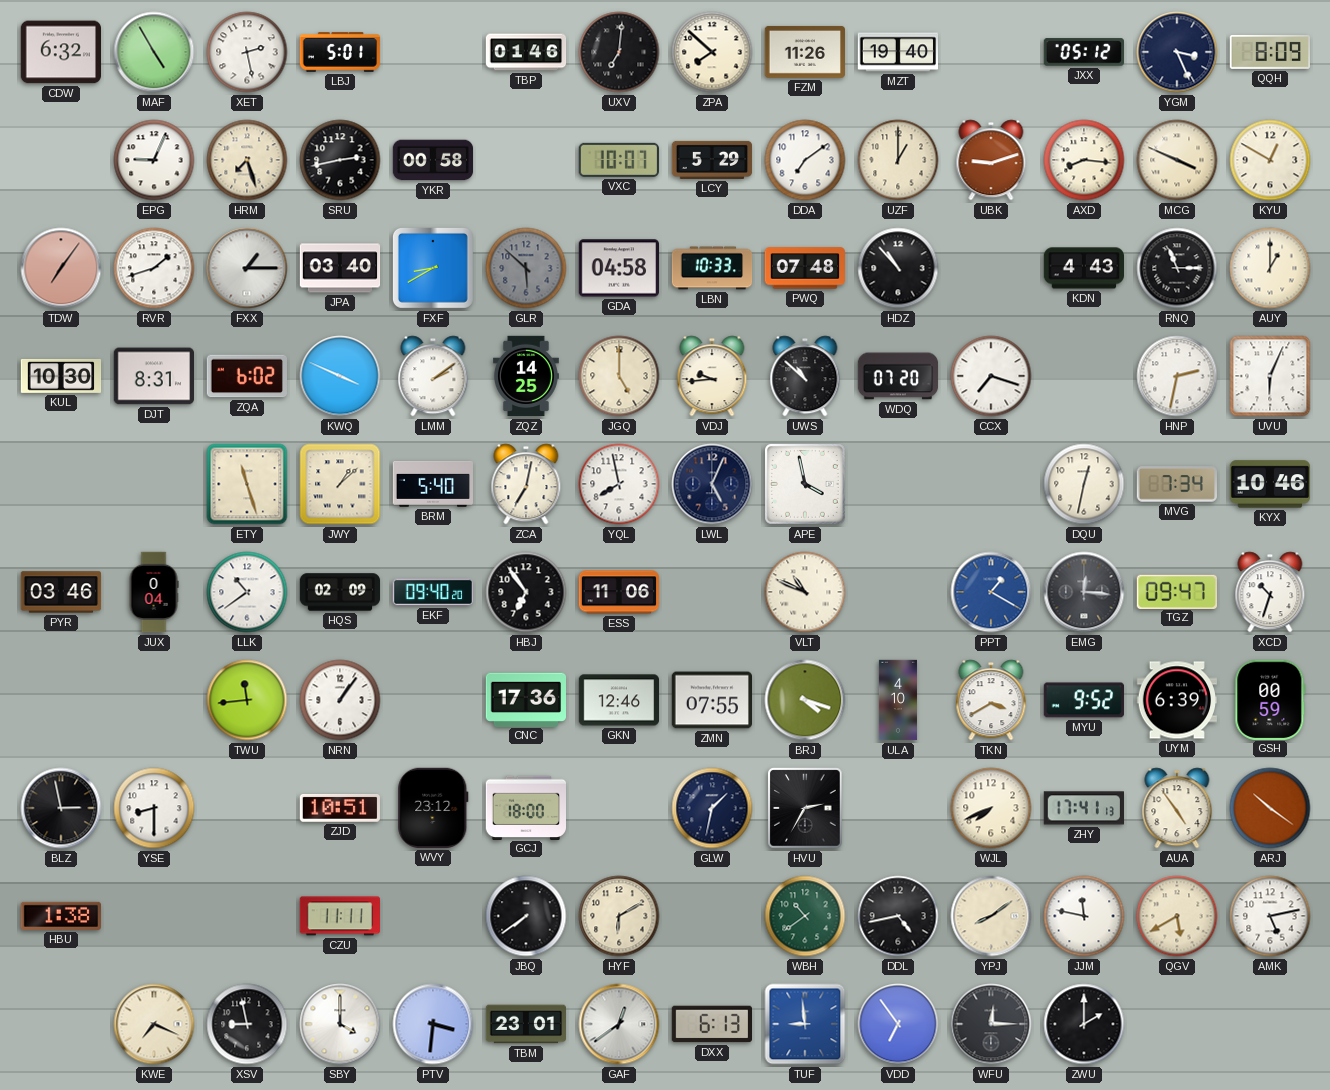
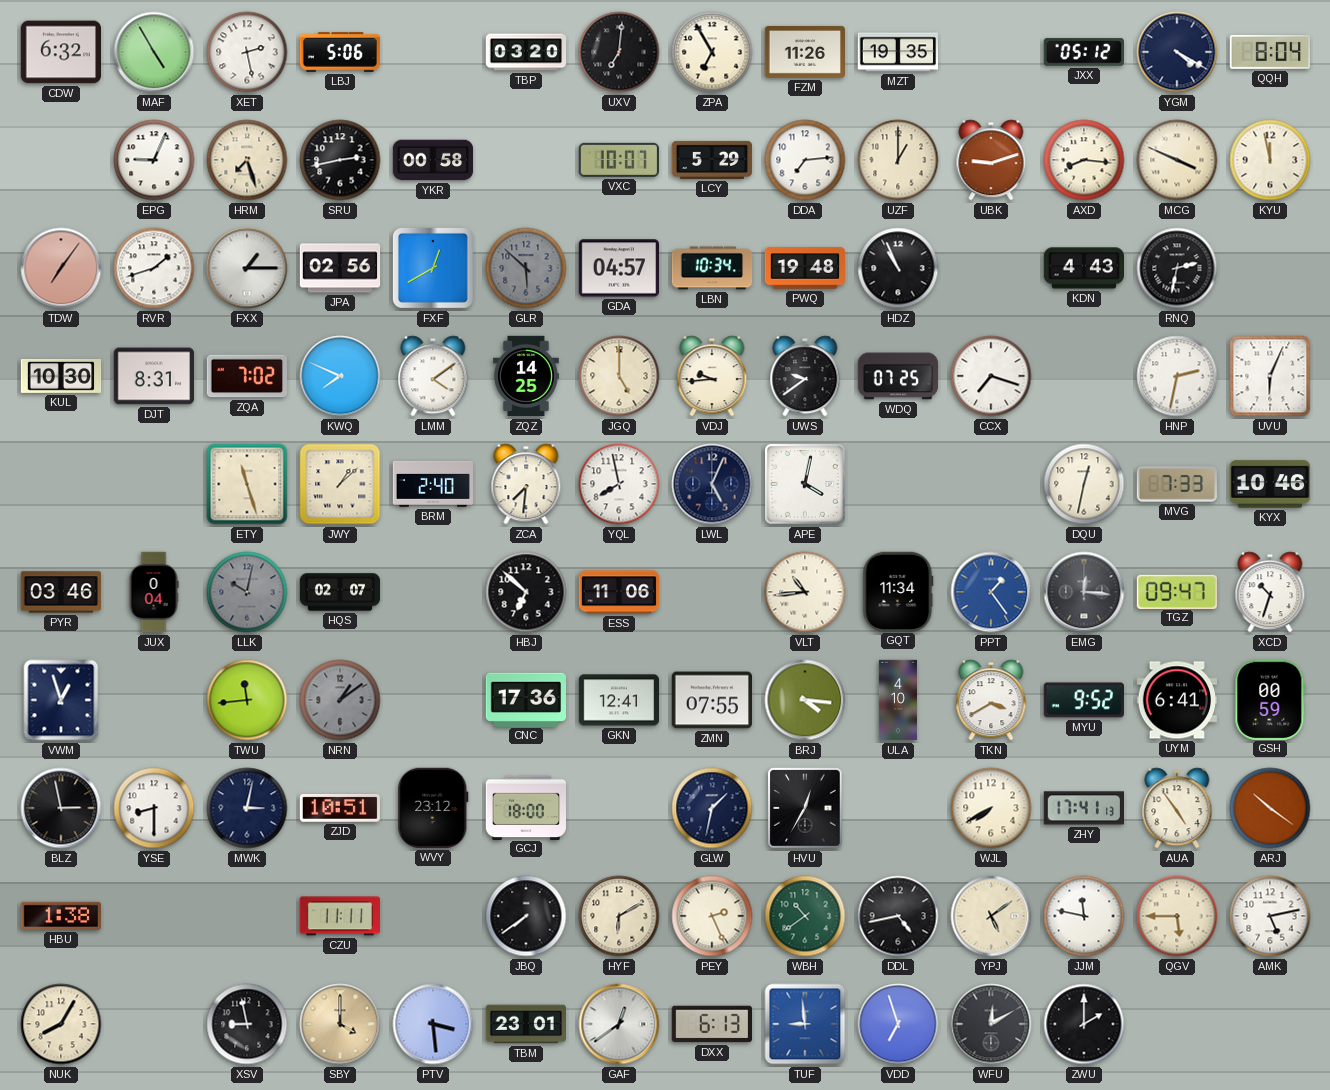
LBJ: 5:01 -> 5:06
TBP: 01:46 -> 03:20
ZPA: 7:52 -> 6:55
MZT: 19:40 -> 19:35
YGM: 3:26 -> 4:20
QQH: 8:09 -> 8:04
DDA: 7:09 -> 7:14
KYU: 12:50 -> 11:58
JPA: 03:40 -> 02:56
FXF: 8:40 -> 12:40
GDA: 04:58 -> 04:57
LBN: 10:33 -> 10:34
PWQ: 07:48 -> 19:48
HDZ: 10:53 -> 10:56
RNQ: 11:15 -> 2:32
AUY: 1:00 -> none
ZQA: 6:02 -> 7:02
KWQ: 3:49 -> 7:49
LMM: 2:09 -> 4:09
UWS: 10:52 -> 9:39
WDQ: 07:20 -> 07:25
BRM: 5:40 -> 2:40
ZCA: 7:02 -> 7:31
APE: 3:58 -> 4:02
MVG: 7:34 -> 7:33
LLK: 10:39 -> 10:02
LLK dial: white -> grey
HQS: 02:09 -> 02:07
EKF: 09:40 -> none
HBJ: 6:54 -> 6:52
VLT: 10:49 -> 10:44
GQT: none -> 11:34
PPT: 1:20 -> 1:24
VWM: none -> 12:57
NRN: 1:06 -> 1:09
NRN dial: white -> grey
GKN: 12:46 -> 12:41
BRJ: 4:18 -> 4:16
UYM: 6:39 -> 6:41
MWK: none -> 3:02
HVU: 2:35 -> 12:35
WJL: 7:41 -> 7:40
PEY: none -> 2:26
YPJ: 8:09 -> 5:09
QGV: 5:40 -> 5:45
NUK: none -> 8:05
KWE: 7:19 -> none
SBY dial: white -> champagne
PTV: 3:31 -> 3:29
VDD: 6:54 -> 6:57
WFU: 12:15 -> 12:10
